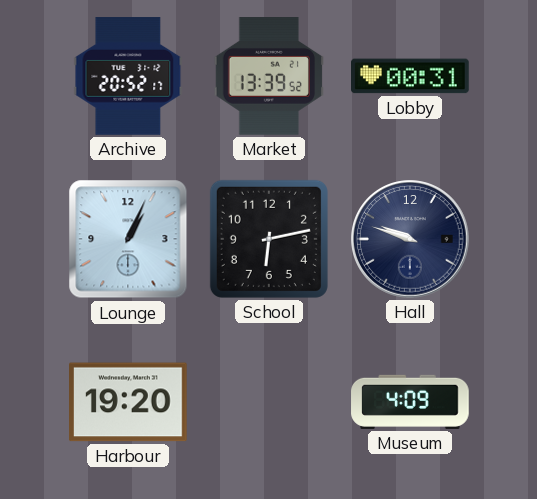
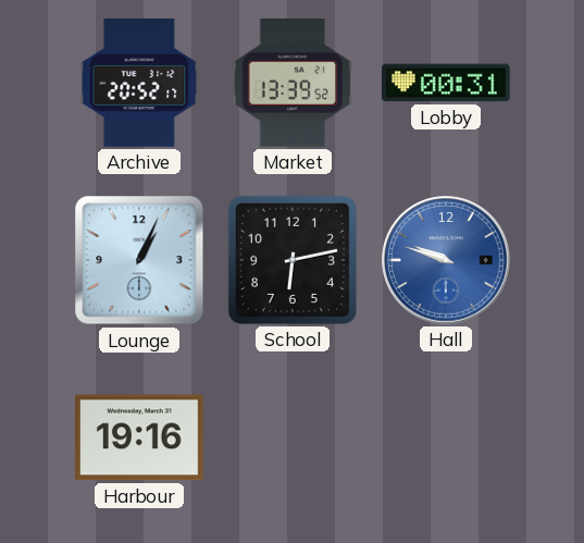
Hall dial: navy -> blue
Harbour: 19:20 -> 19:16
Museum: 4:09 -> none
